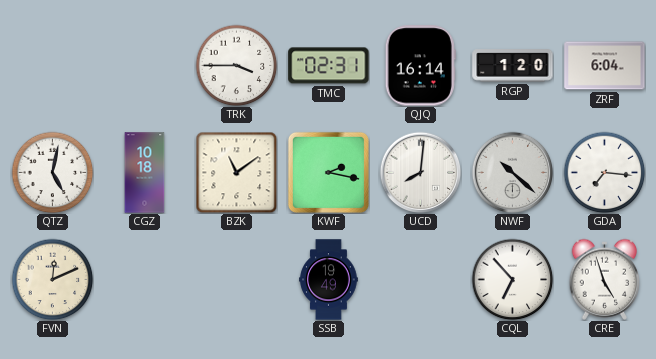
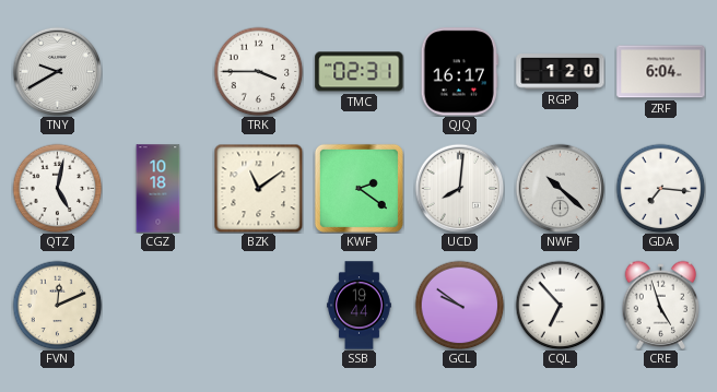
TNY: none -> 9:40
QJQ: 16:14 -> 16:17
KWF: 2:17 -> 2:21
SSB: 19:49 -> 19:44
GCL: none -> 9:51
